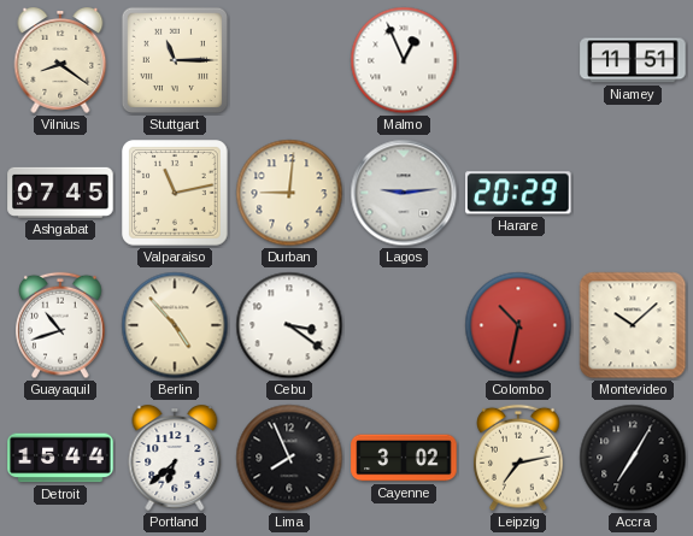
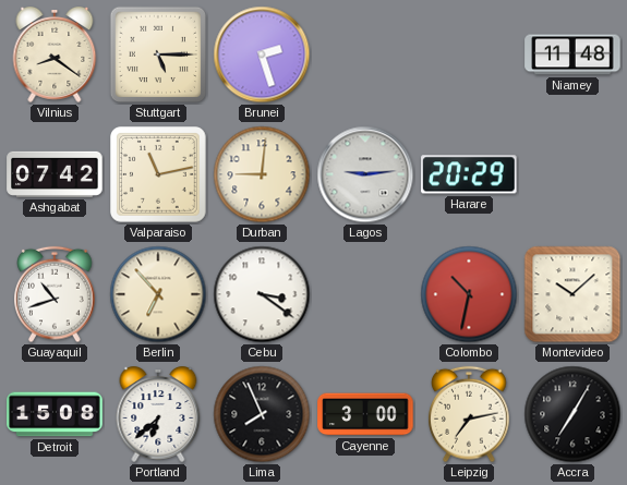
Stuttgart: 11:15 -> 5:15
Brunei: none -> 2:27
Malmo: 12:56 -> none
Niamey: 11:51 -> 11:48
Ashgabat: 07:45 -> 07:42
Berlin: 4:53 -> 6:53
Detroit: 15:44 -> 15:08
Cayenne: 3:02 -> 3:00
